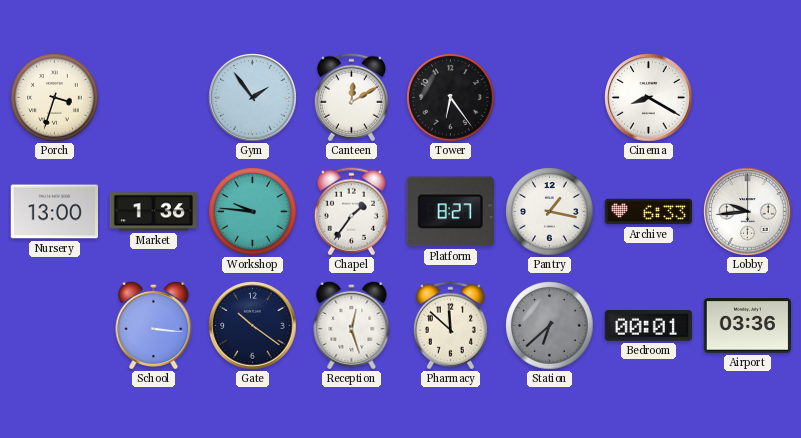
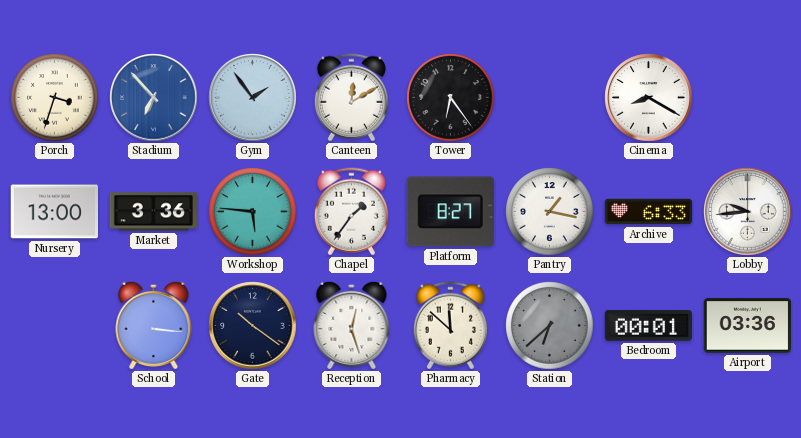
Stadium: none -> 6:53
Market: 1:36 -> 3:36
Workshop: 9:46 -> 5:46
